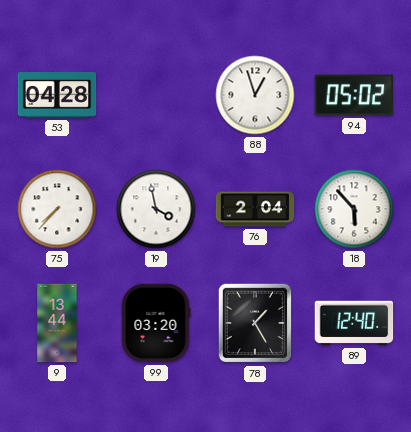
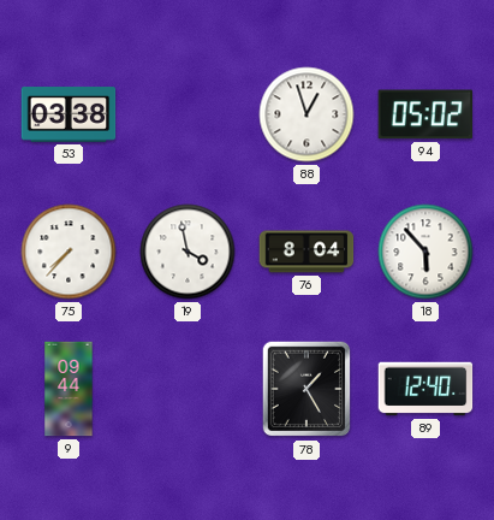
53: 04:28 -> 03:38
76: 2:04 -> 8:04
9: 13:44 -> 09:44
99: 03:20 -> none
